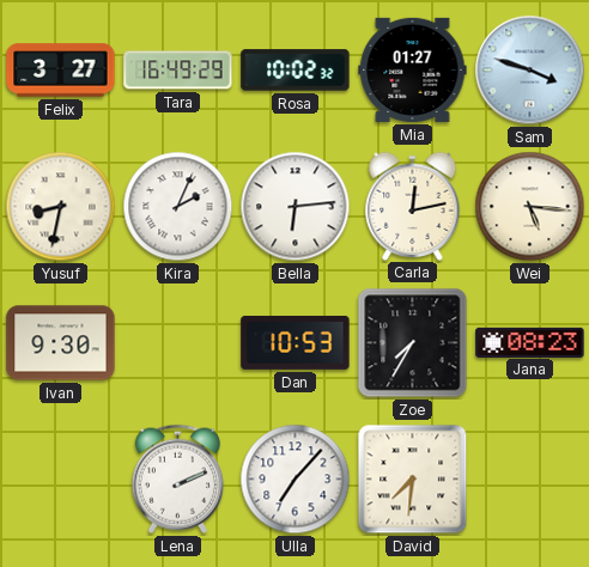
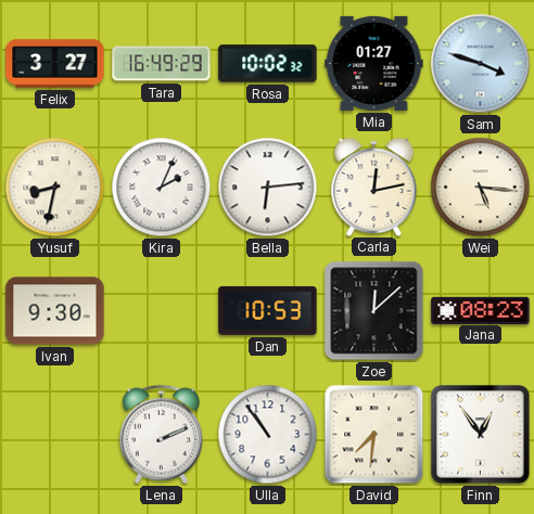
Zoe: 7:35 -> 12:08
Ulla: 7:07 -> 10:54
Finn: none -> 12:54
